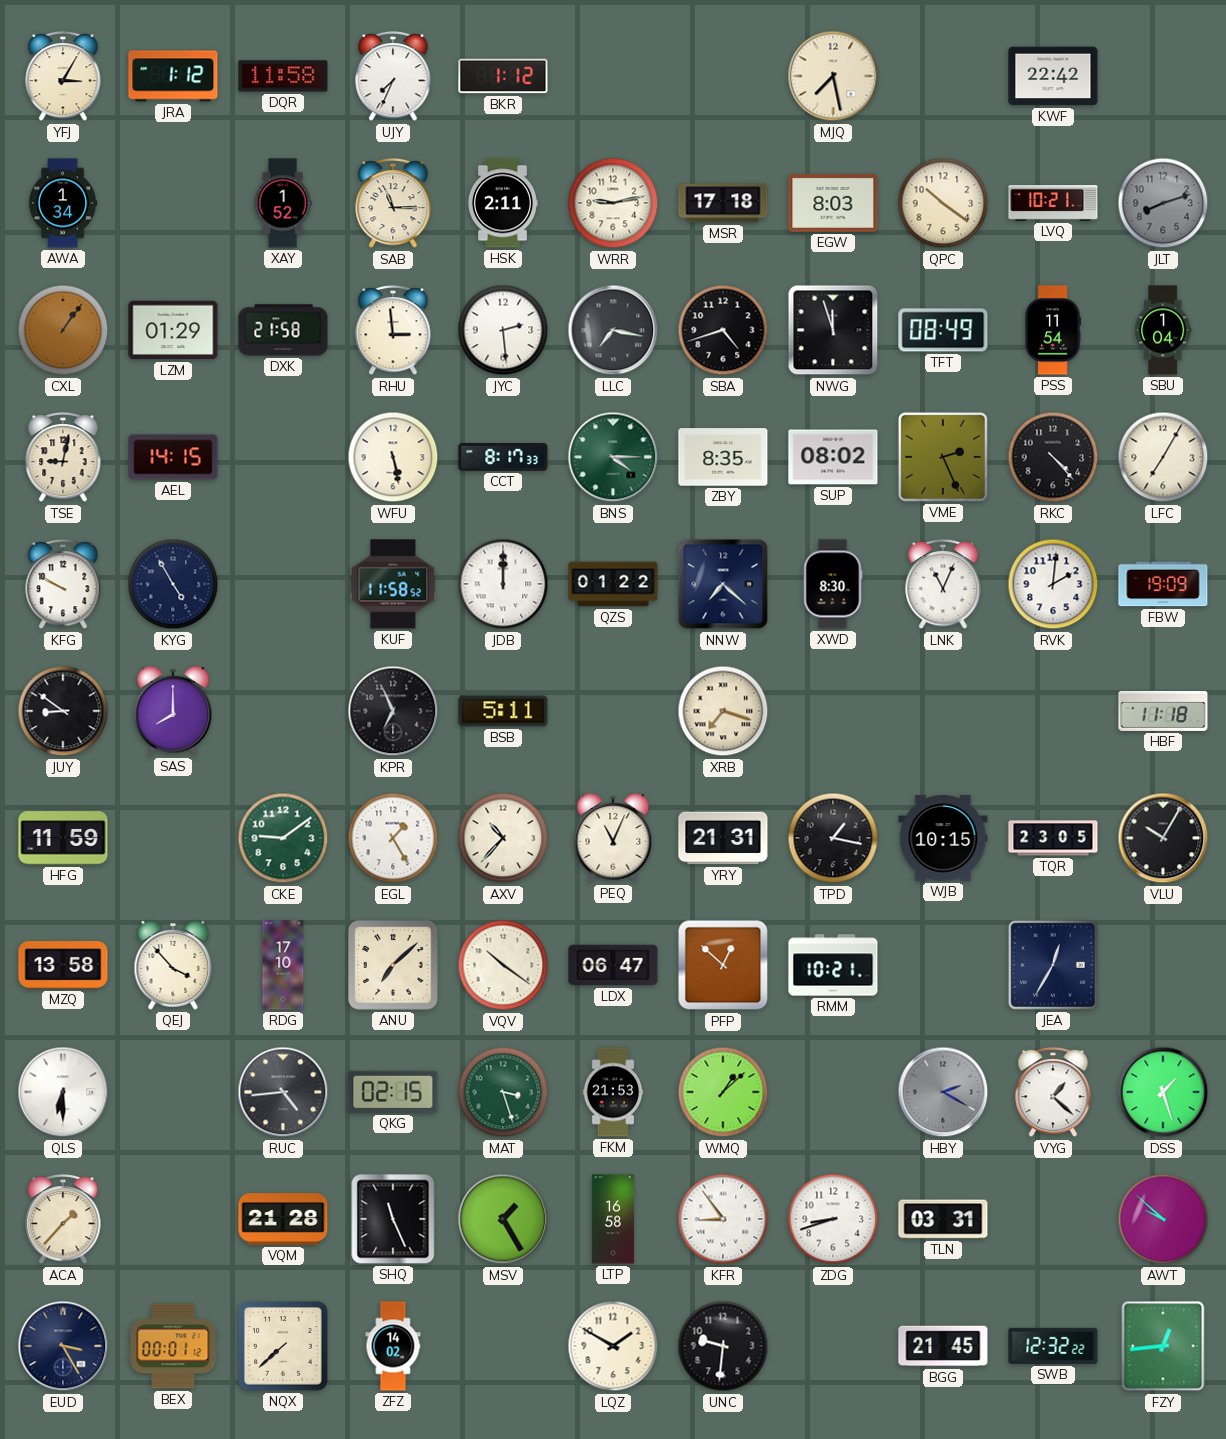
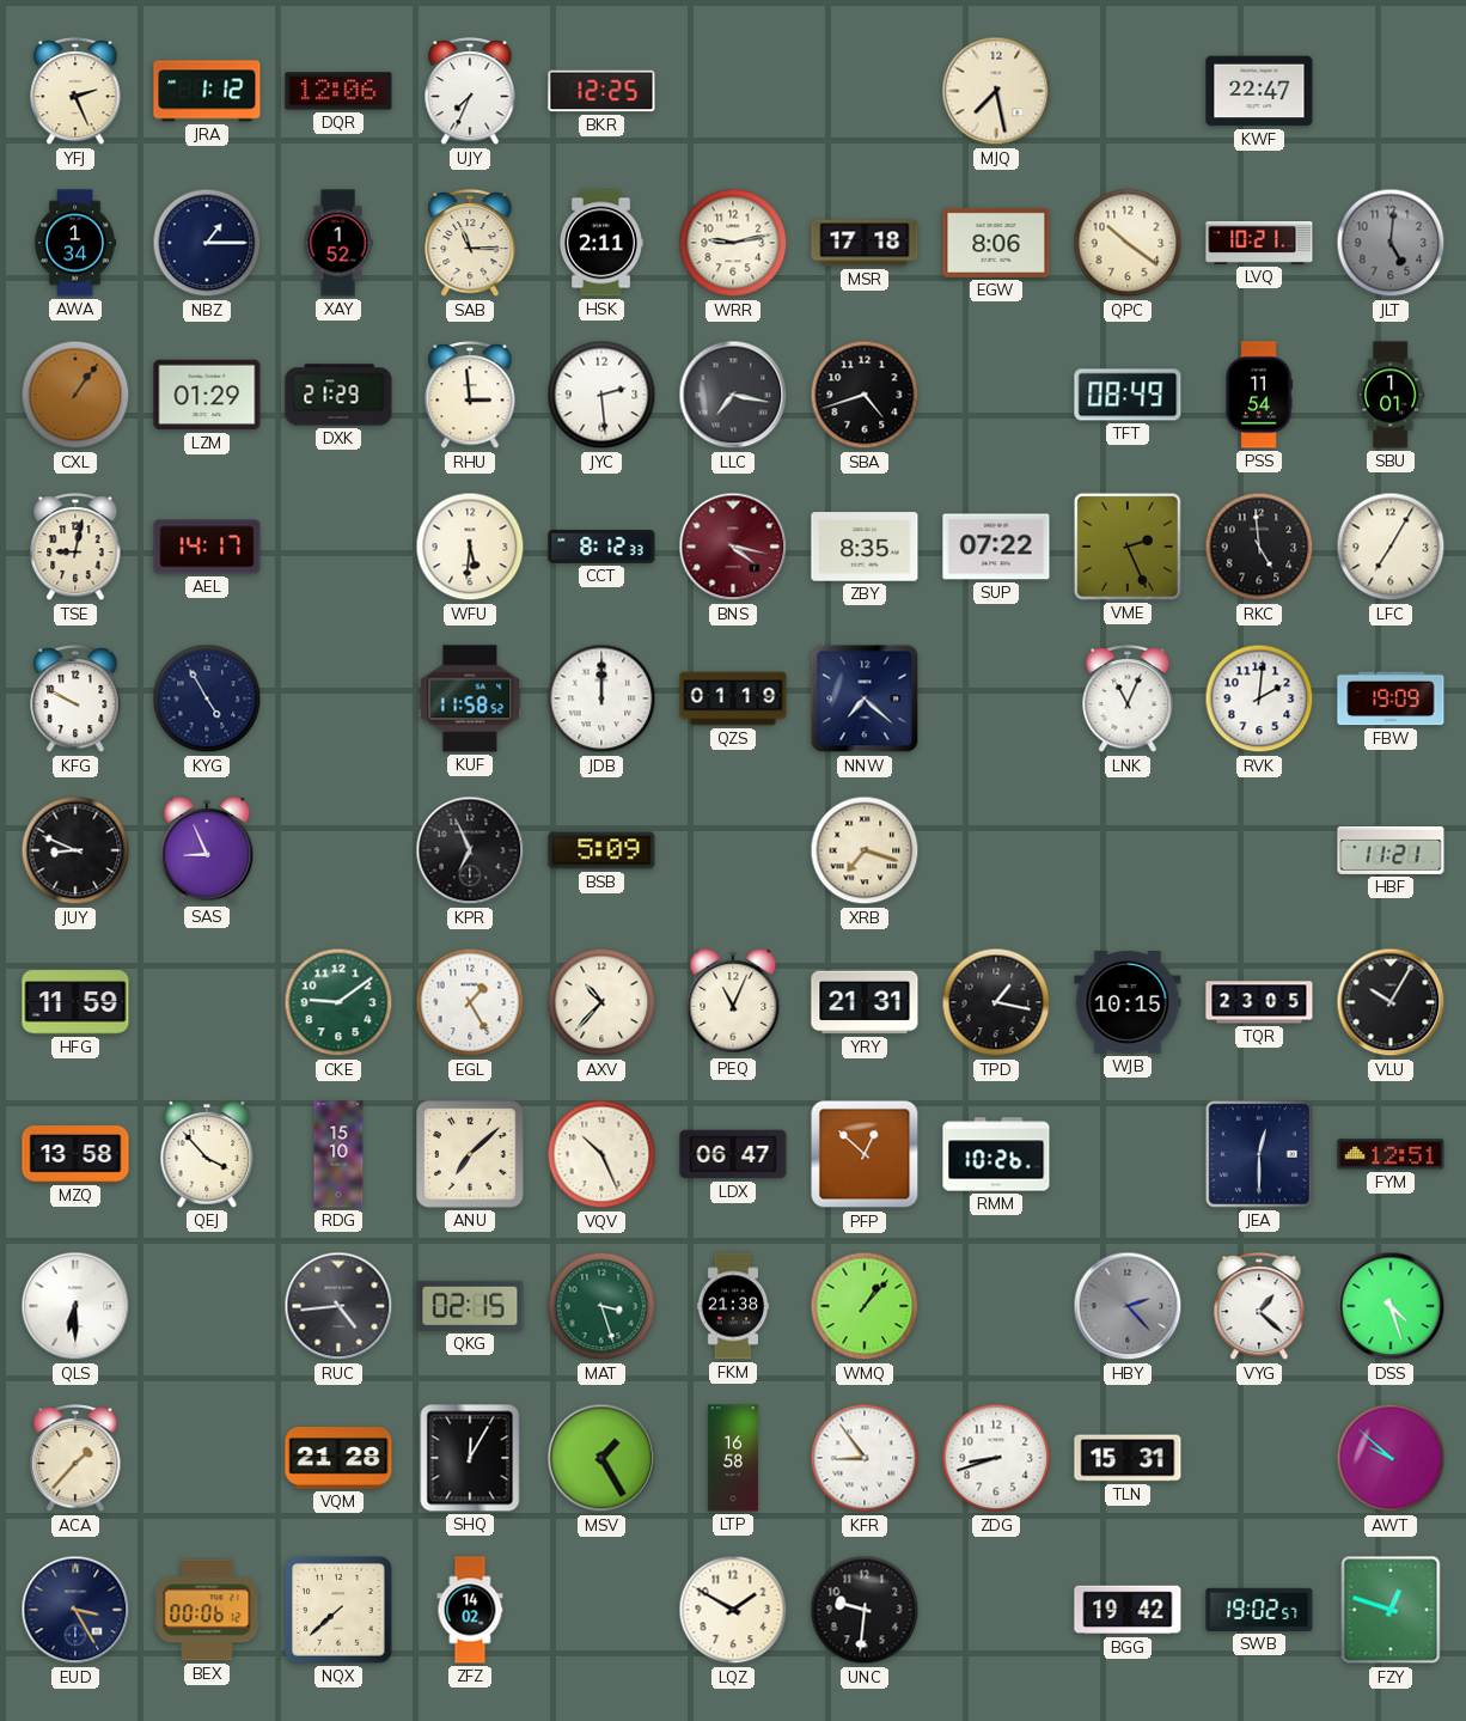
YFJ: 3:05 -> 2:26
DQR: 11:58 -> 12:06
BKR: 1:12 -> 12:25
KWF: 22:42 -> 22:47
NBZ: none -> 1:15
EGW: 8:03 -> 8:06
JLT: 8:12 -> 5:01
DXK: 21:58 -> 21:29
NWG: 11:57 -> none
SBU: 1:04 -> 1:01
AEL: 14:15 -> 14:17
WFU: 5:28 -> 5:31
CCT: 8:17 -> 8:12
BNS: 4:15 -> 4:17
BNS dial: green -> burgundy
SUP: 08:02 -> 07:22
RKC: 4:23 -> 4:59
QZS: 01:22 -> 01:19
XWD: 8:30 -> none
JUY: 8:51 -> 8:49
SAS: 8:00 -> 8:56
BSB: 5:11 -> 5:09
HBF: 11:18 -> 11:21
RDG: 17:10 -> 15:10
VQV: 10:21 -> 10:26
RMM: 10:21 -> 10:26
JEA: 12:35 -> 12:30
FYM: none -> 12:51
FKM: 21:53 -> 21:38
WMQ: 1:08 -> 1:07
HBY: 2:20 -> 2:23
DSS: 1:27 -> 4:27
SHQ: 11:26 -> 12:05
TLN: 03:31 -> 15:31
BEX: 00:01 -> 00:06
BGG: 21:45 -> 19:42
SWB: 12:32 -> 19:02
FZY: 12:44 -> 12:48
